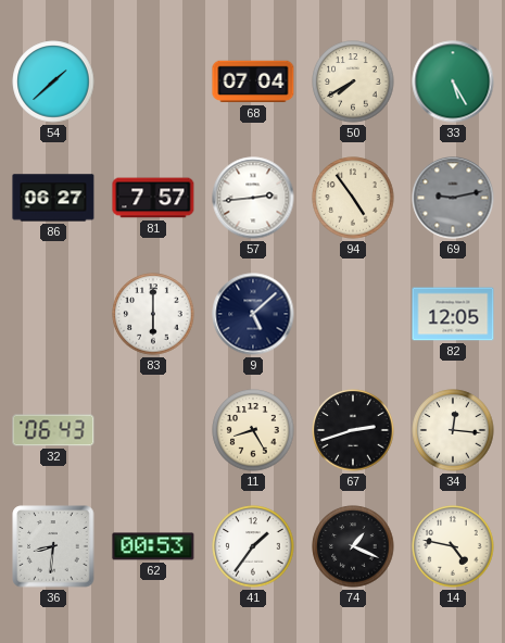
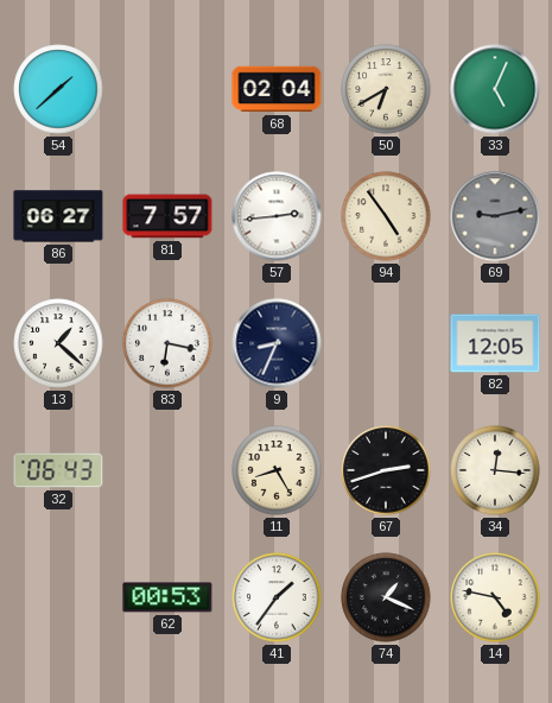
68: 07:04 -> 02:04
50: 7:40 -> 6:40
33: 5:25 -> 5:04
13: none -> 1:22
83: 6:00 -> 6:17
9: 5:08 -> 8:34
36: 8:31 -> none
